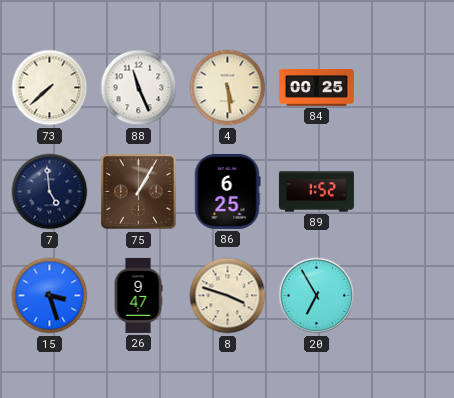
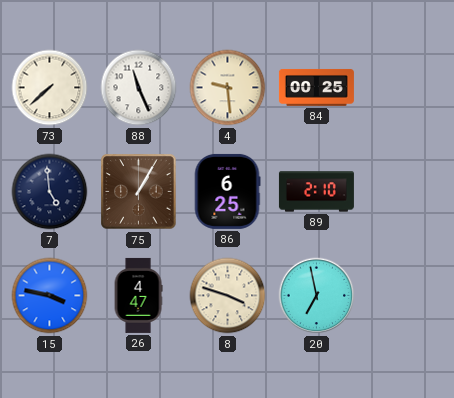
4: 5:29 -> 9:29
89: 1:52 -> 2:10
15: 3:27 -> 3:47
26: 9:47 -> 4:47
20: 6:55 -> 6:58
